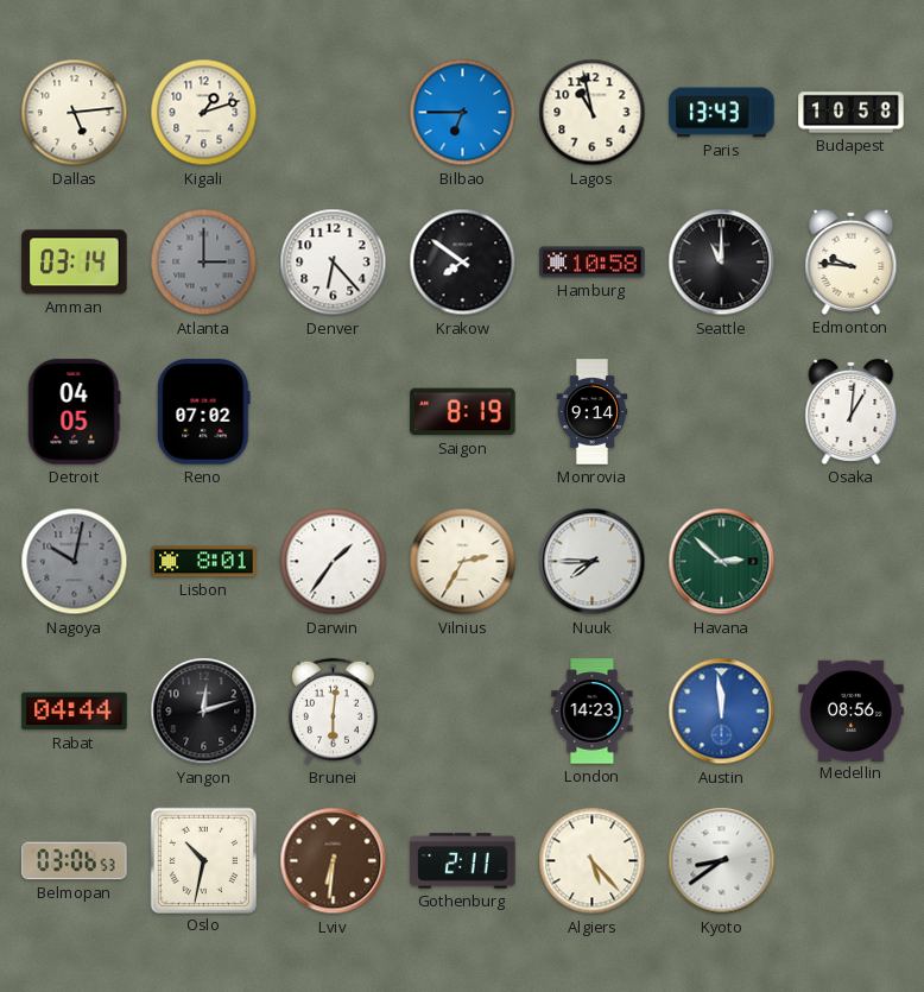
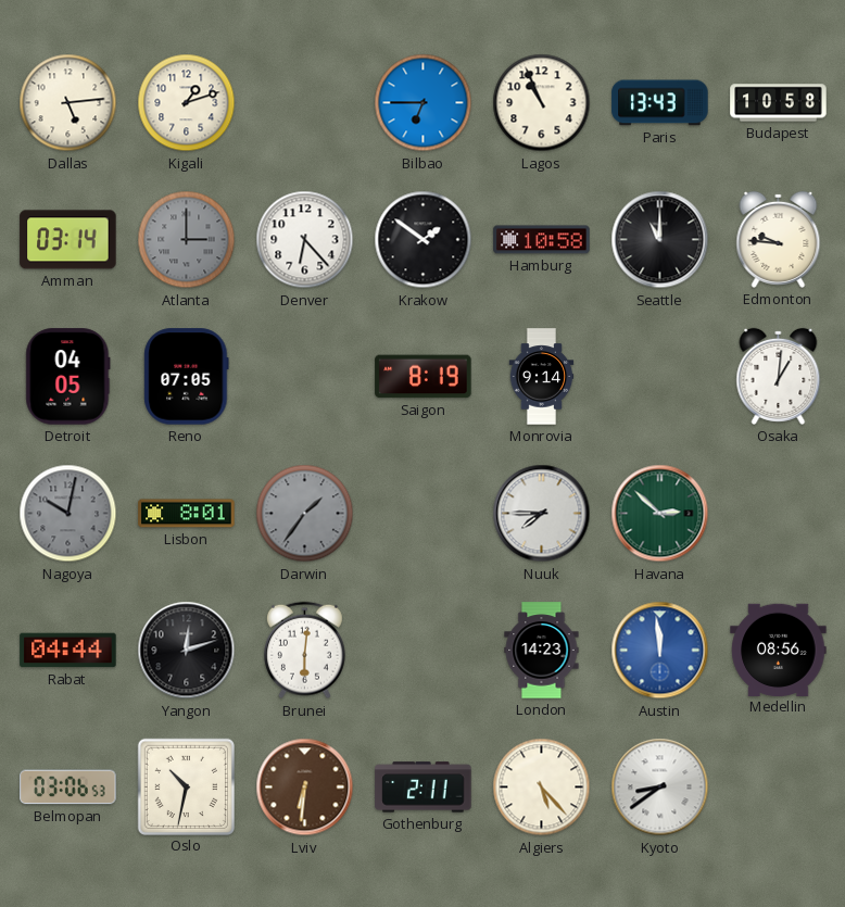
Lagos: 10:58 -> 10:56
Krakow: 7:51 -> 1:51
Reno: 07:02 -> 07:05
Darwin dial: white -> grey
Vilnius: 2:35 -> none
